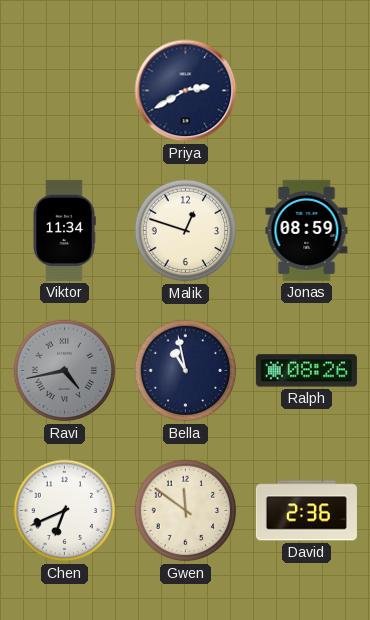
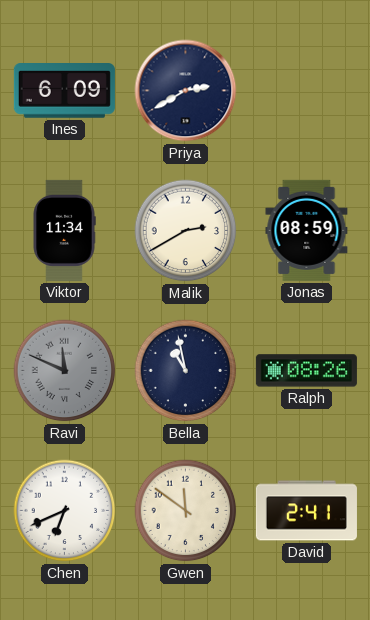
Ines: none -> 6:09
Malik: 12:48 -> 2:40
Ravi: 4:43 -> 11:49
David: 2:36 -> 2:41
